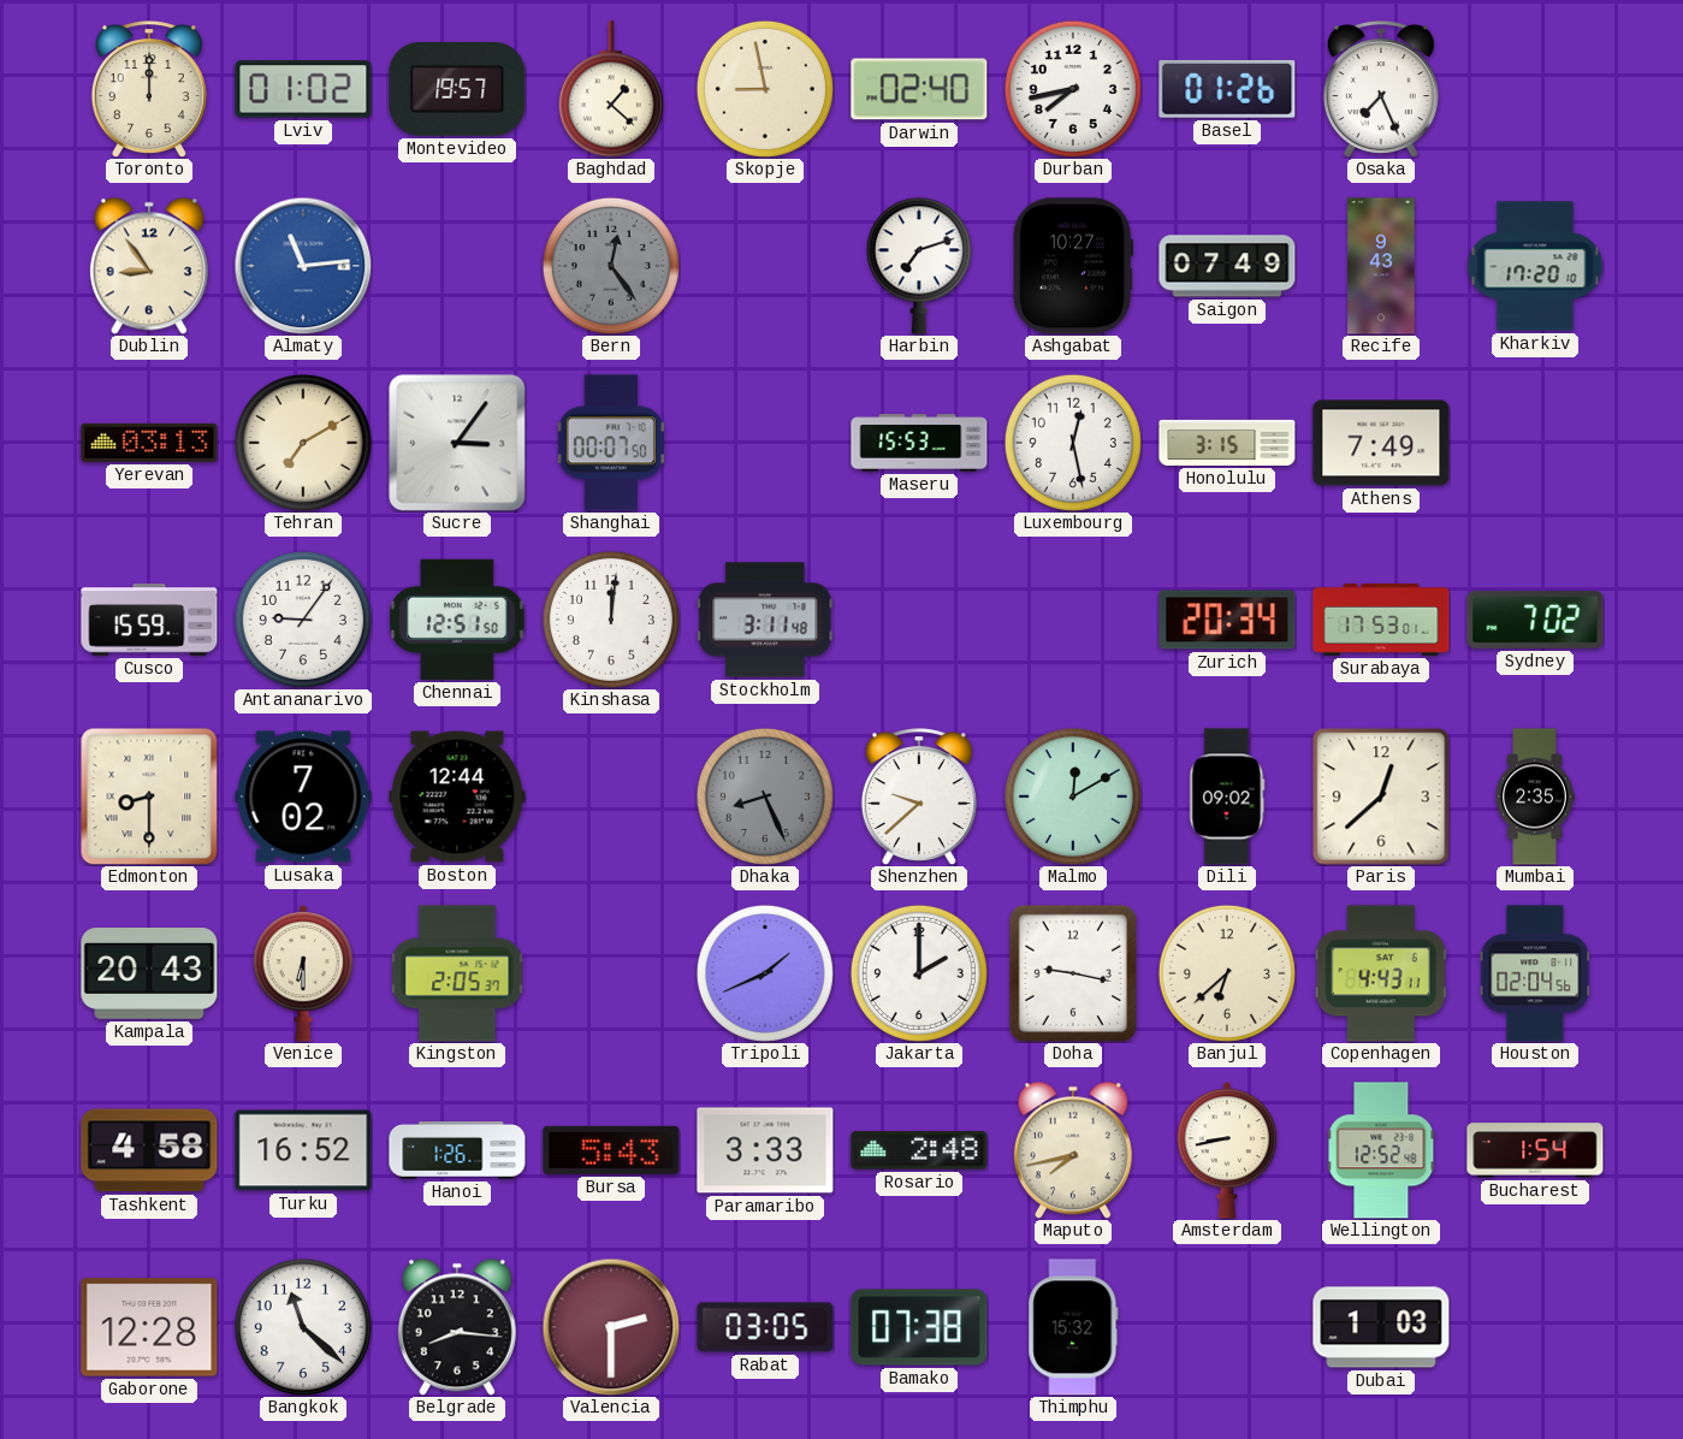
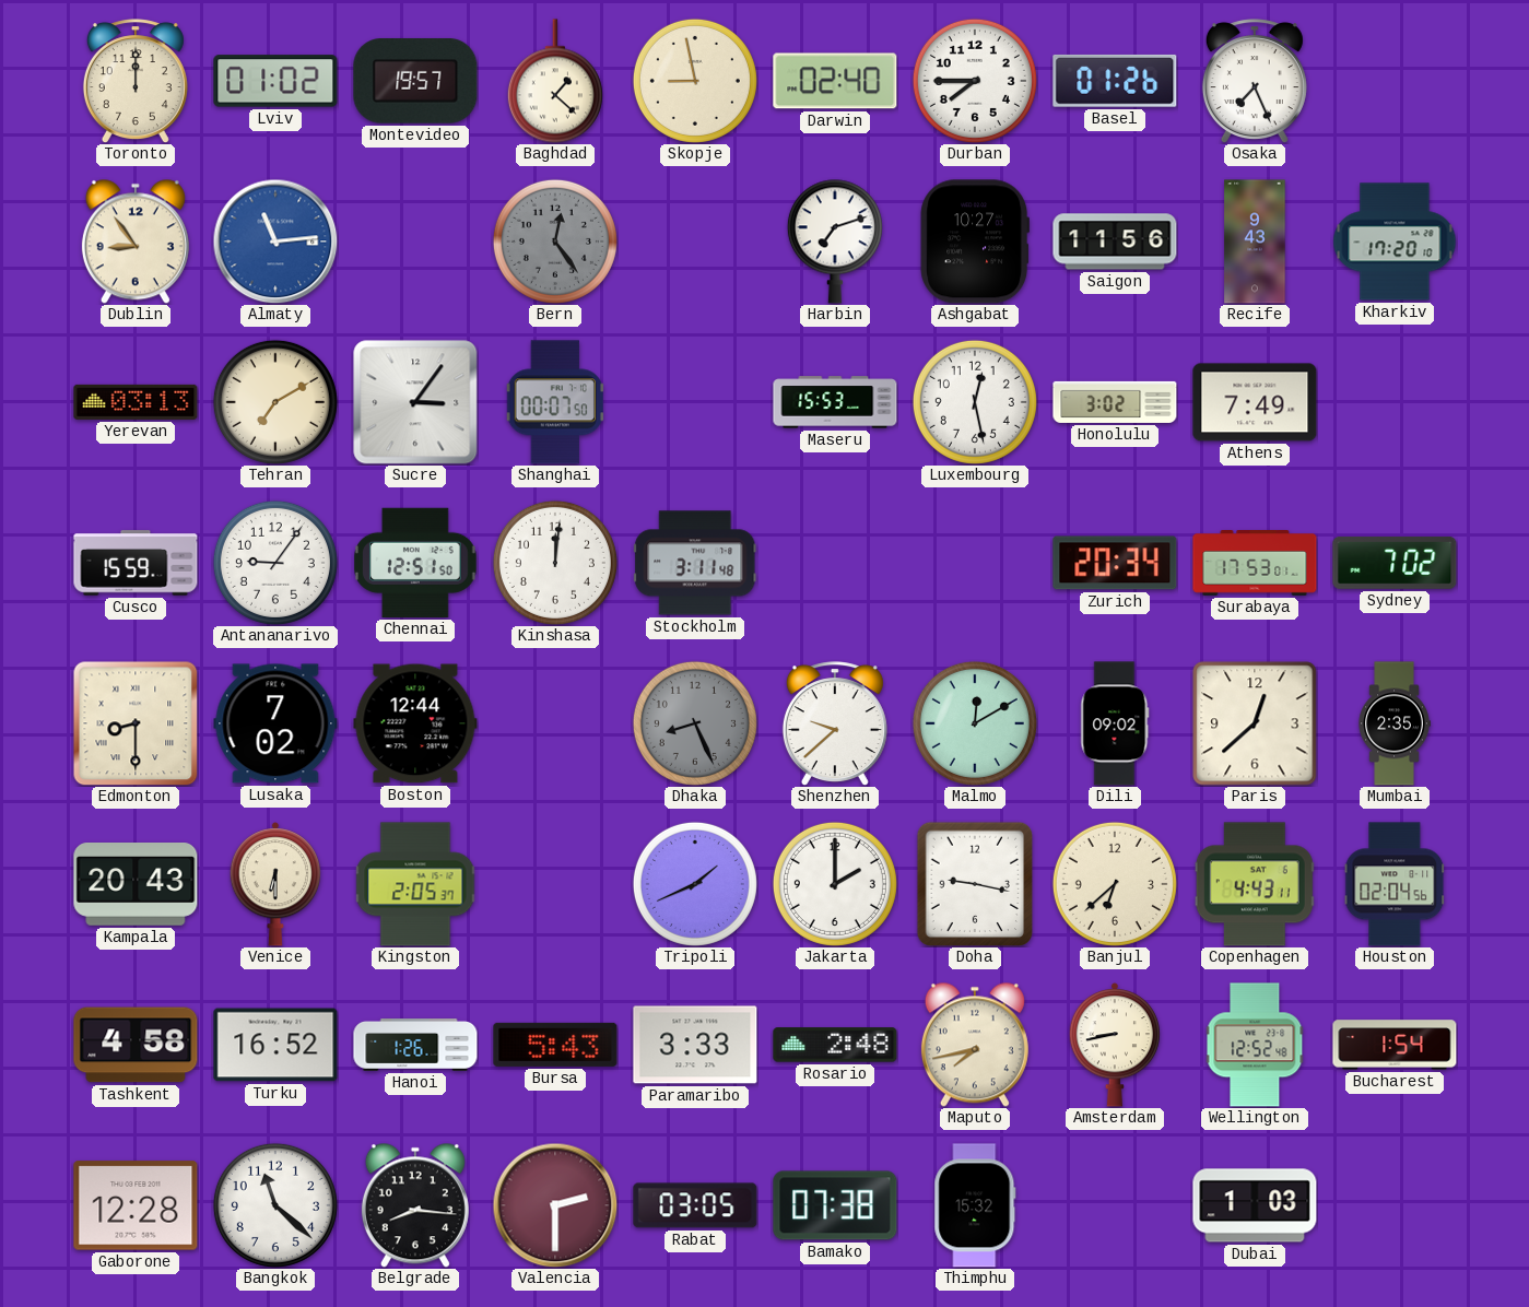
Durban: 7:43 -> 7:45
Saigon: 07:49 -> 11:56
Honolulu: 3:15 -> 3:02
